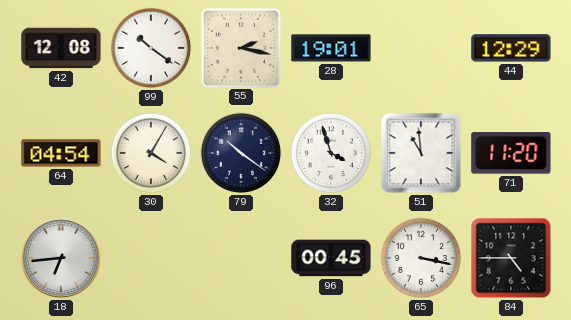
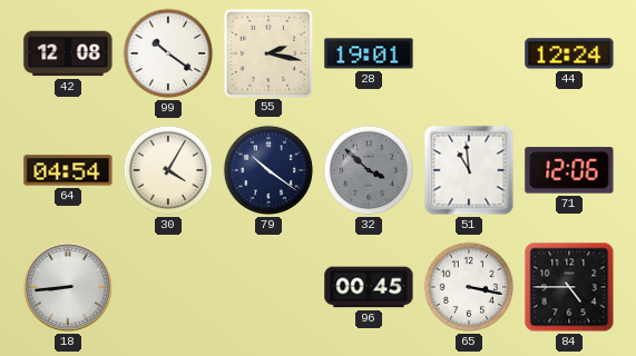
44: 12:29 -> 12:24
32: 3:57 -> 3:52
32 dial: white -> grey
71: 11:20 -> 12:06
18: 6:44 -> 8:44
